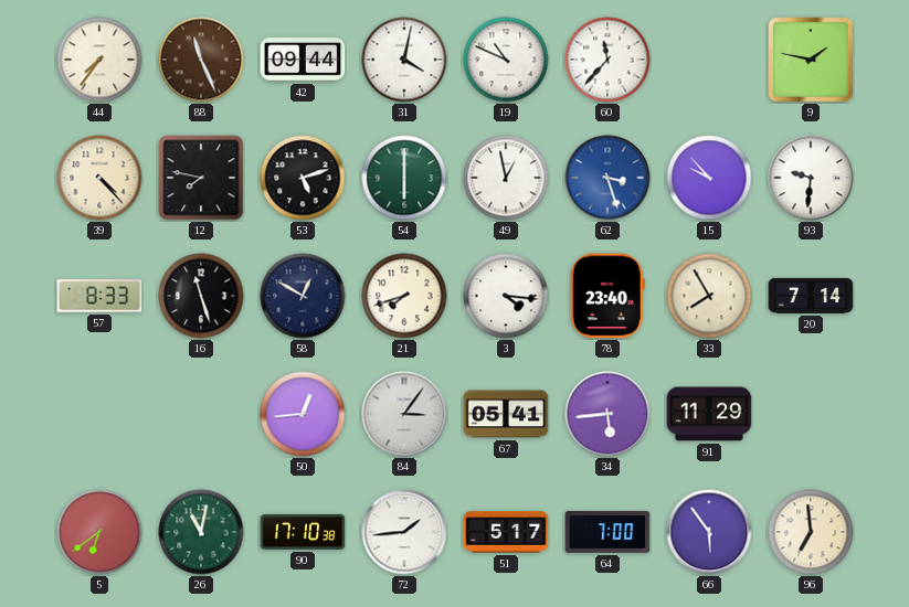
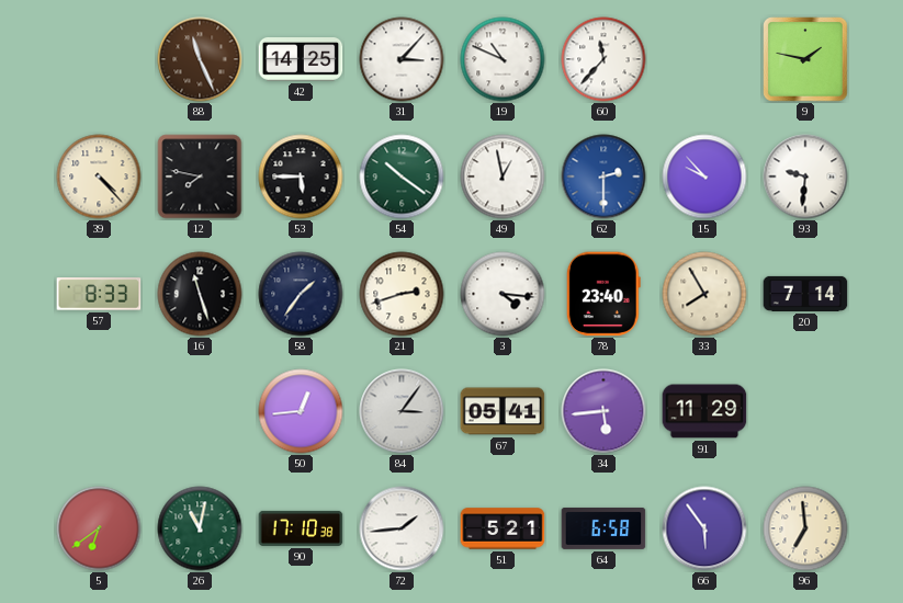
44: 7:36 -> none
42: 09:44 -> 14:25
31: 4:02 -> 3:07
53: 5:12 -> 5:45
54: 6:00 -> 10:21
62: 3:27 -> 2:30
58: 12:50 -> 1:36
21: 7:42 -> 2:42
51: 5:17 -> 5:21
64: 7:00 -> 6:58
